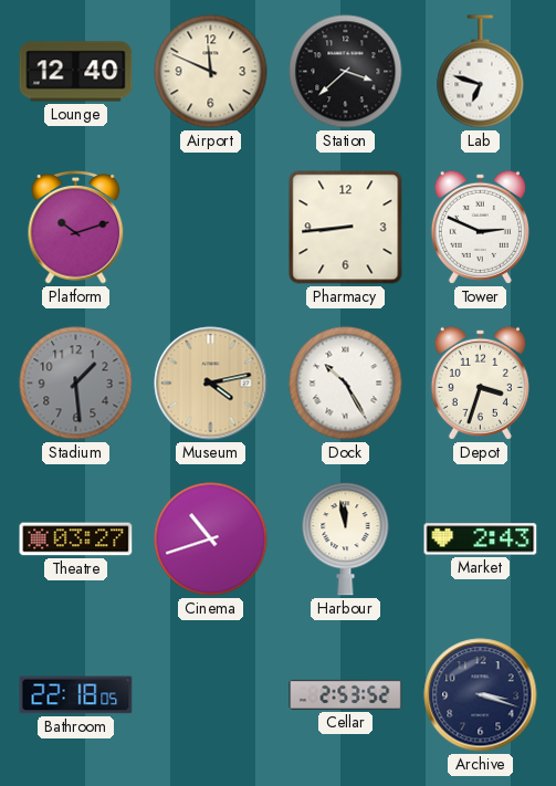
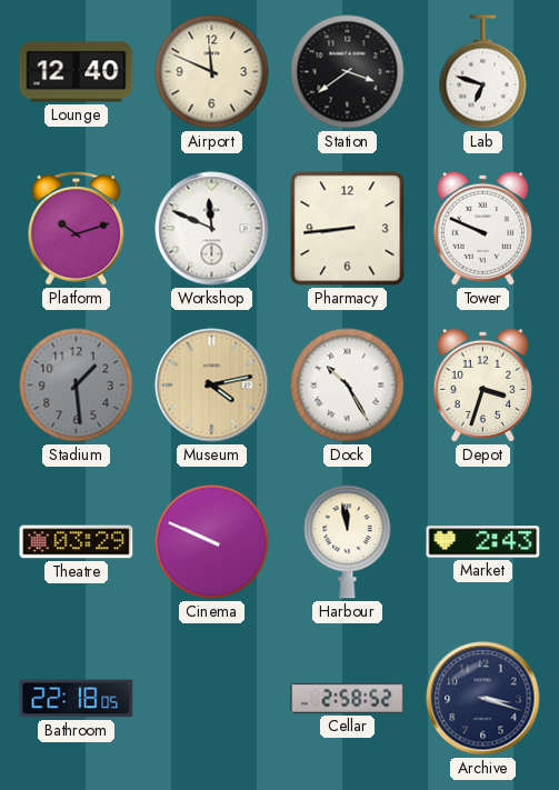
Station: 3:38 -> 3:39
Workshop: none -> 11:49
Tower: 2:49 -> 9:49
Theatre: 03:27 -> 03:29
Cinema: 10:42 -> 9:49
Cellar: 2:53 -> 2:58
